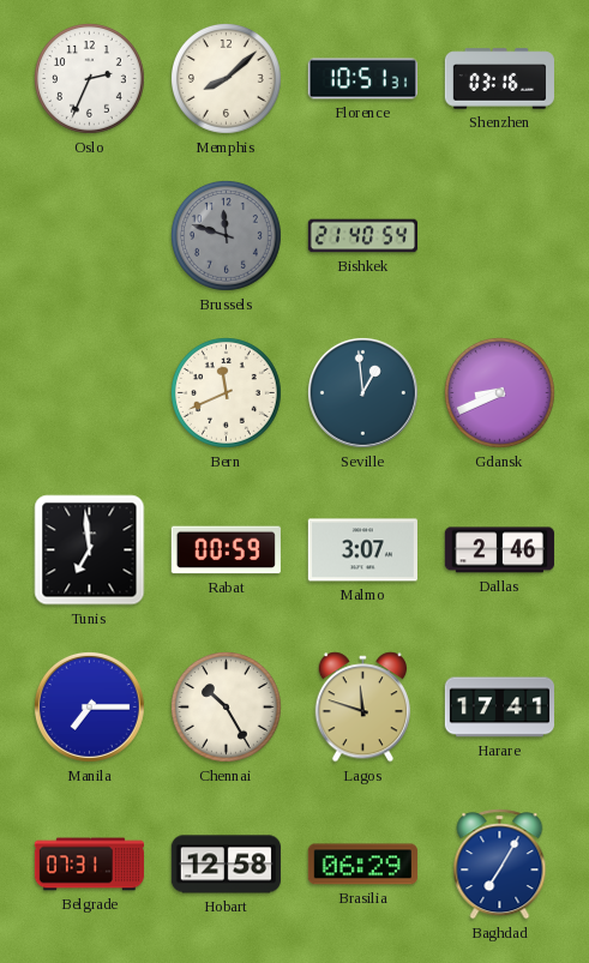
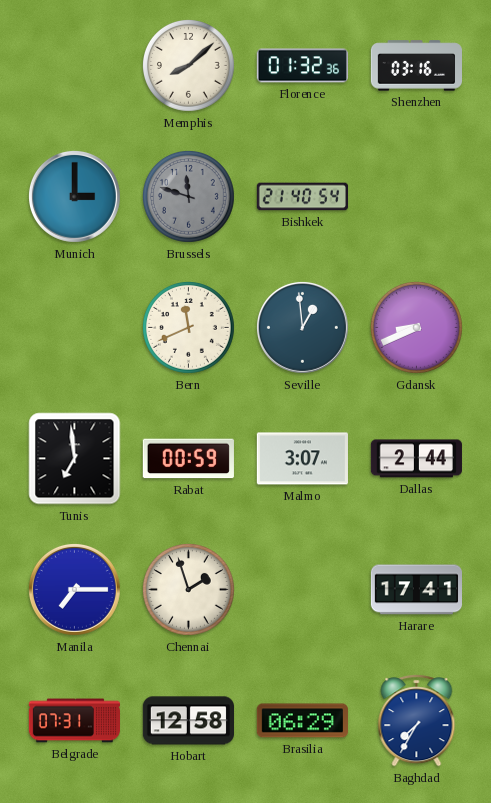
Oslo: 2:34 -> none
Florence: 10:51 -> 01:32
Munich: none -> 3:00
Dallas: 2:46 -> 2:44
Chennai: 10:25 -> 1:57
Lagos: 11:48 -> none
Baghdad: 7:05 -> 7:35
